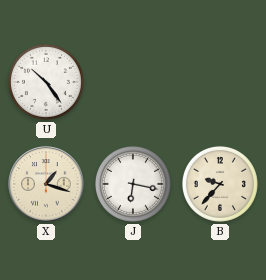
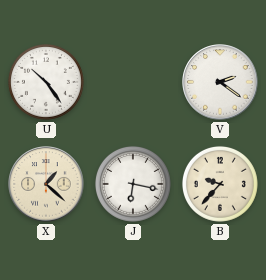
V: none -> 2:21
X: 1:18 -> 1:22
